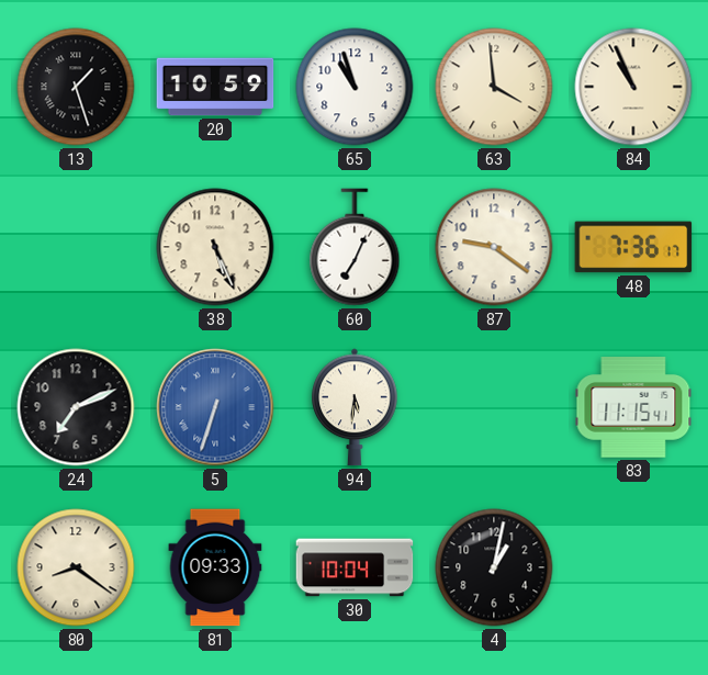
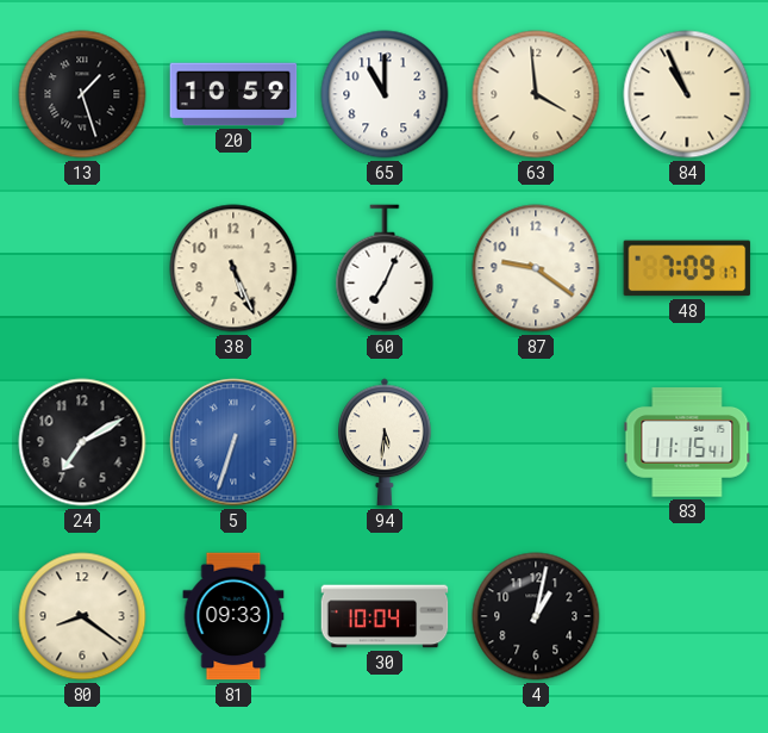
65: 10:57 -> 11:00
48: 7:36 -> 7:09
24: 7:11 -> 7:10
